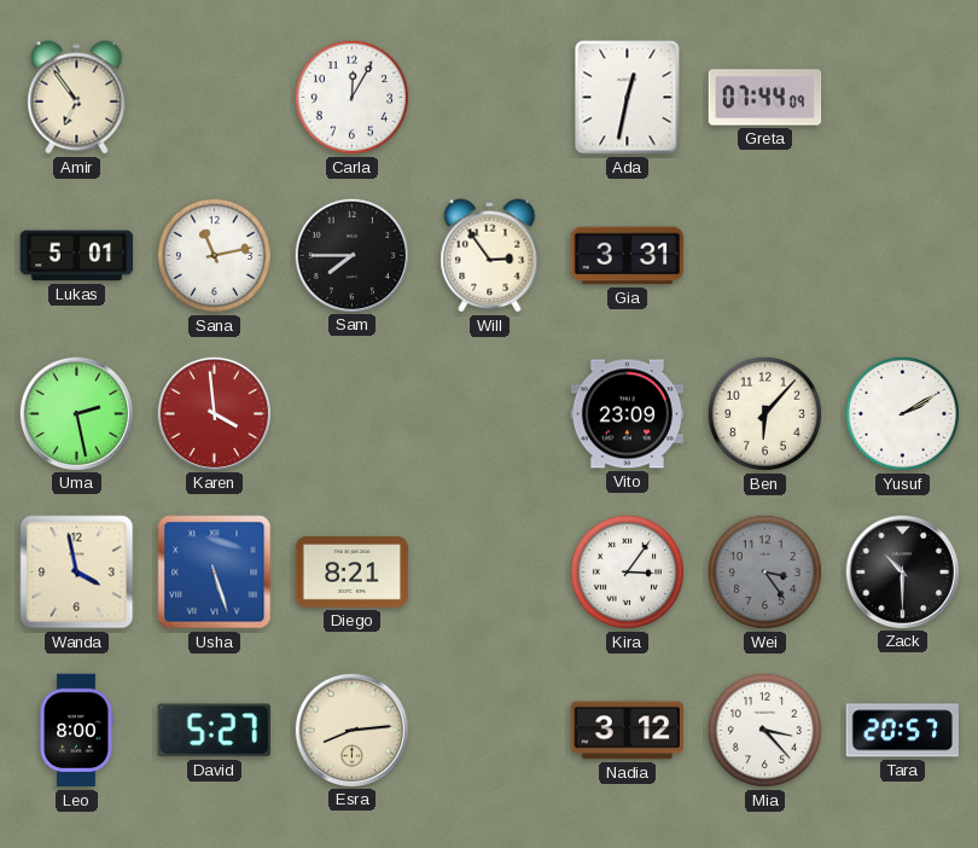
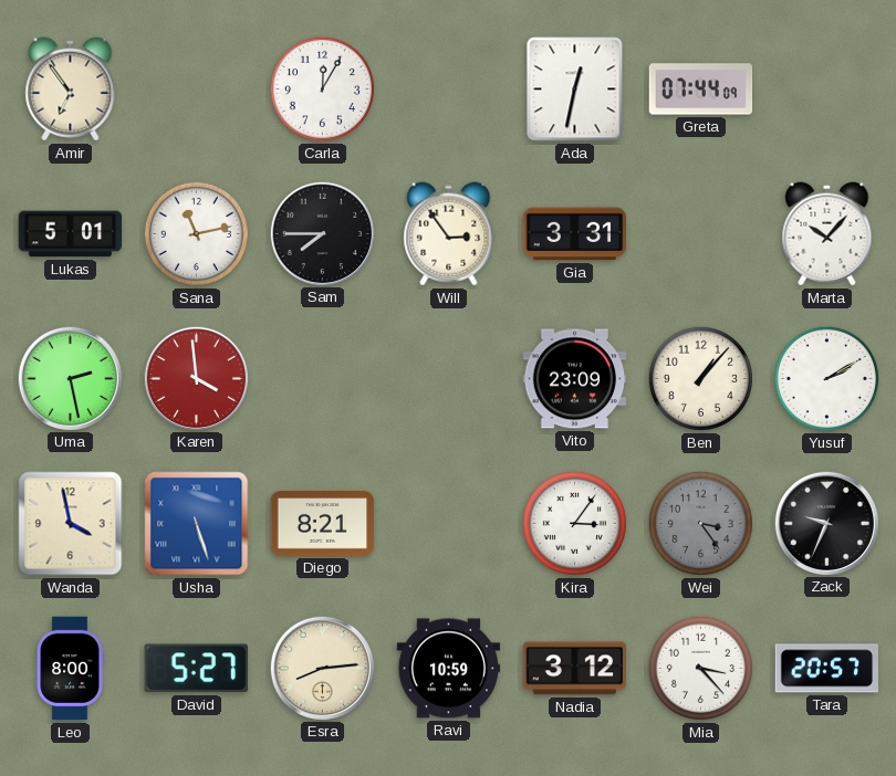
Marta: none -> 10:07
Ben: 6:07 -> 1:07
Zack: 10:30 -> 9:34
Ravi: none -> 10:59
